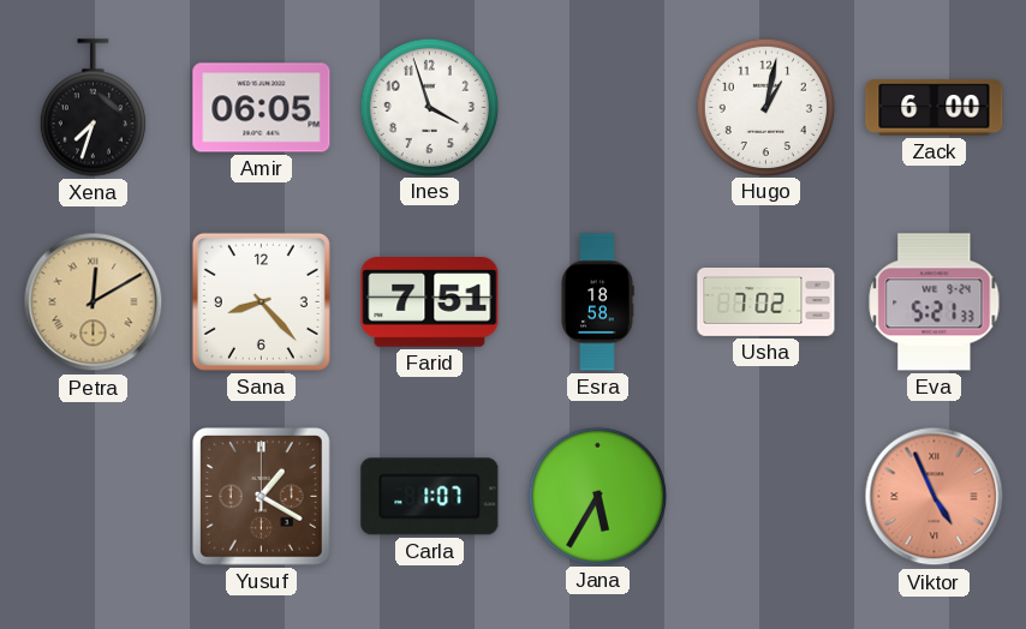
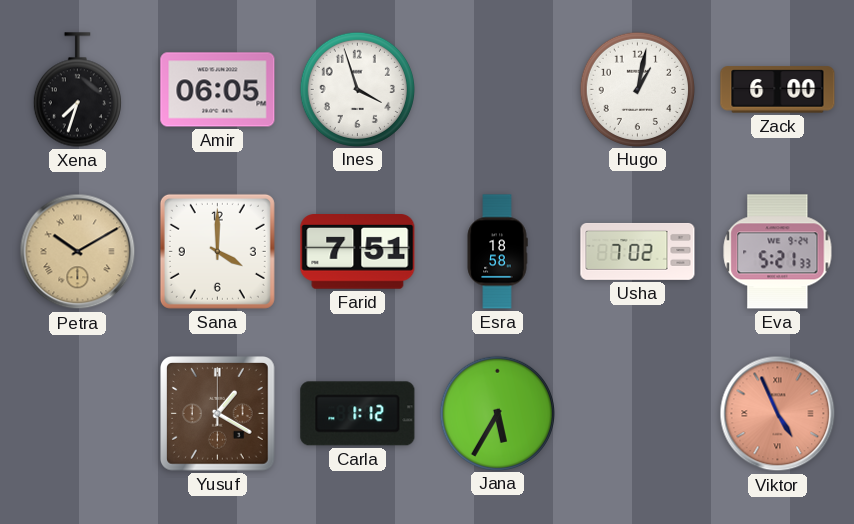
Petra: 12:10 -> 10:10
Sana: 8:23 -> 4:00
Carla: 1:07 -> 1:12
